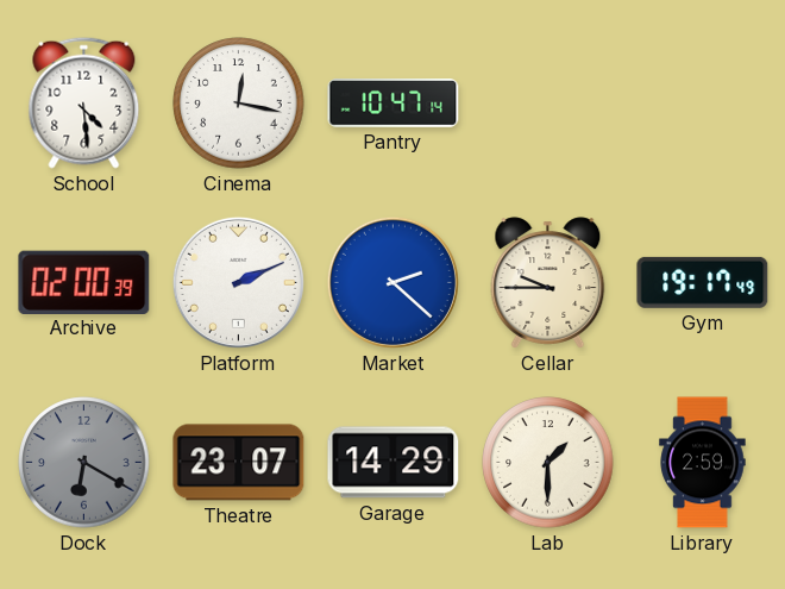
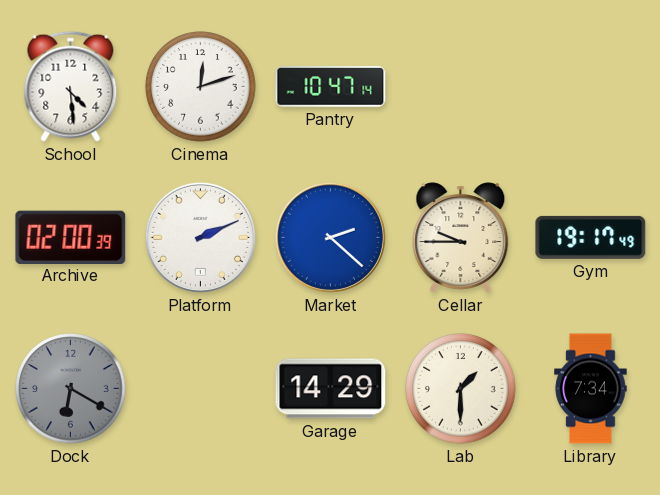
Cinema: 12:17 -> 12:12
Theatre: 23:07 -> none
Library: 2:59 -> 7:34
